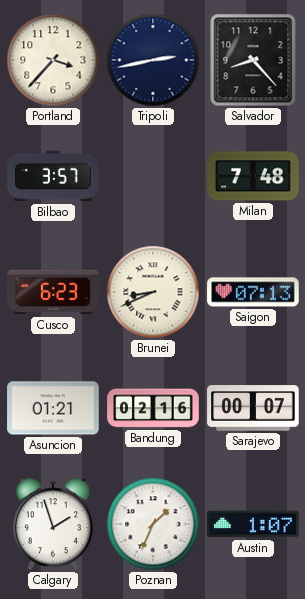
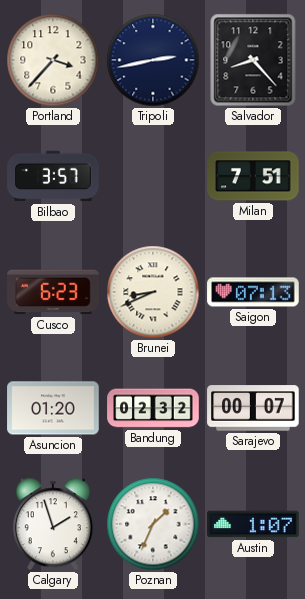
Milan: 7:48 -> 7:51
Asuncion: 01:21 -> 01:20
Bandung: 02:16 -> 02:32
